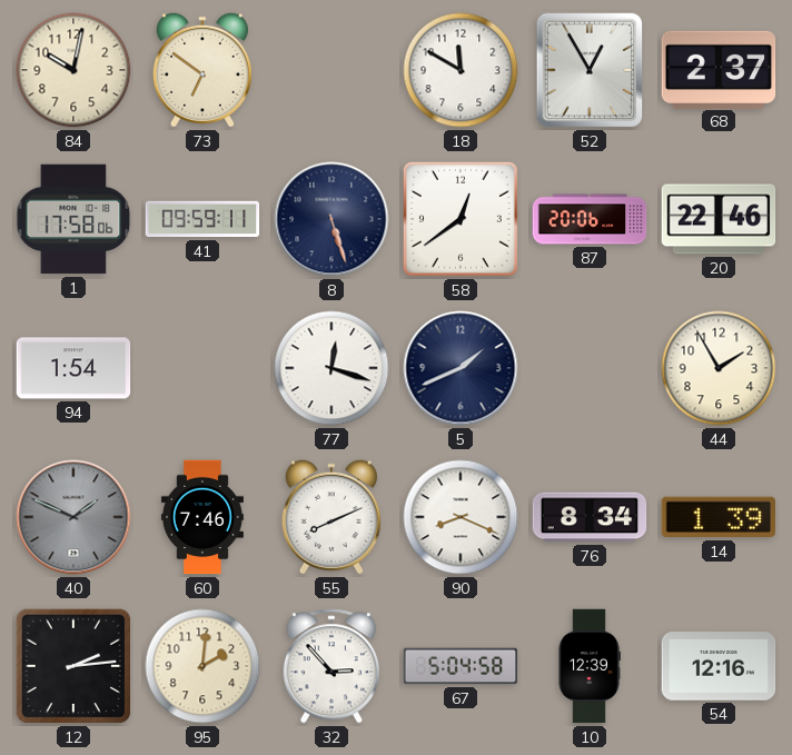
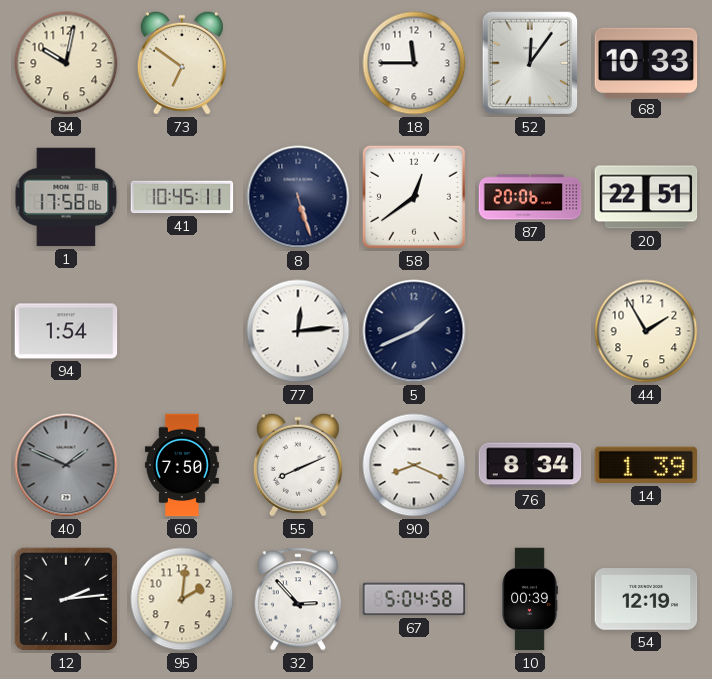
18: 11:50 -> 11:45
52: 12:55 -> 12:06
68: 2:37 -> 10:33
41: 09:59 -> 10:45
20: 22:46 -> 22:51
77: 12:18 -> 12:14
60: 7:46 -> 7:50
10: 12:39 -> 00:39
54: 12:16 -> 12:19
